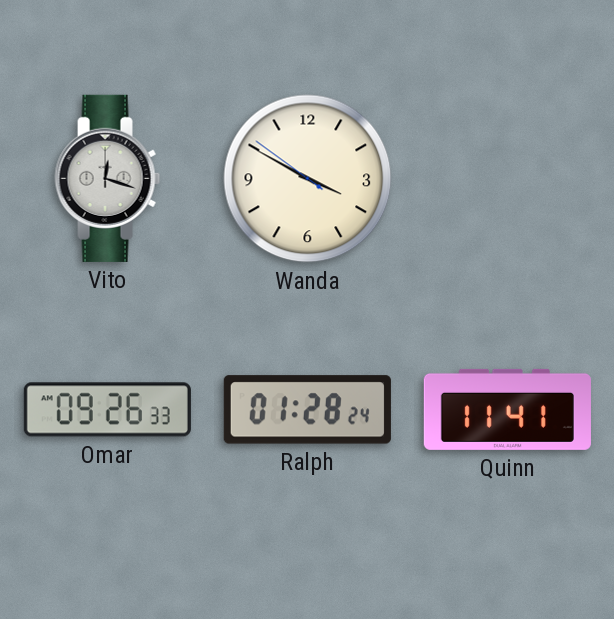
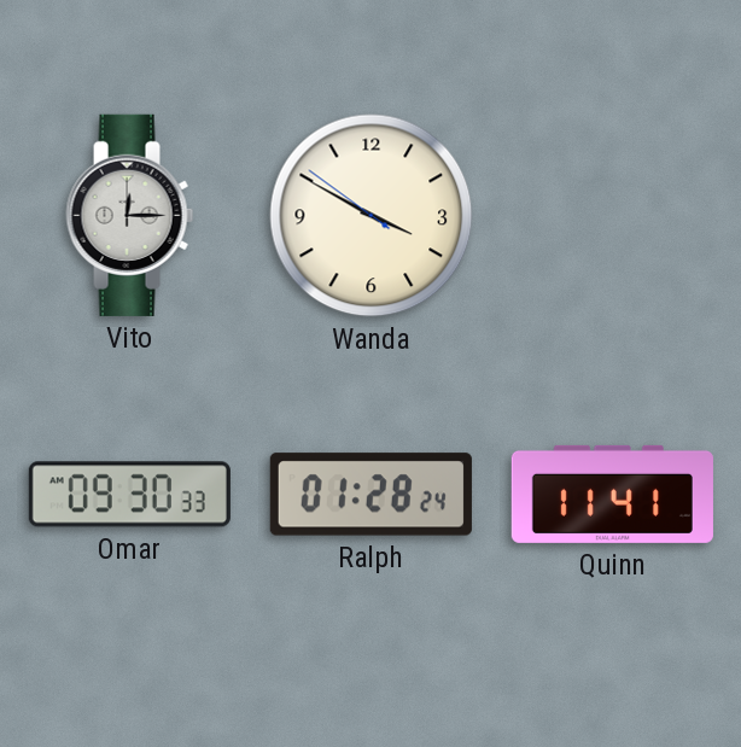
Vito: 12:18 -> 12:15
Omar: 09:26 -> 09:30
